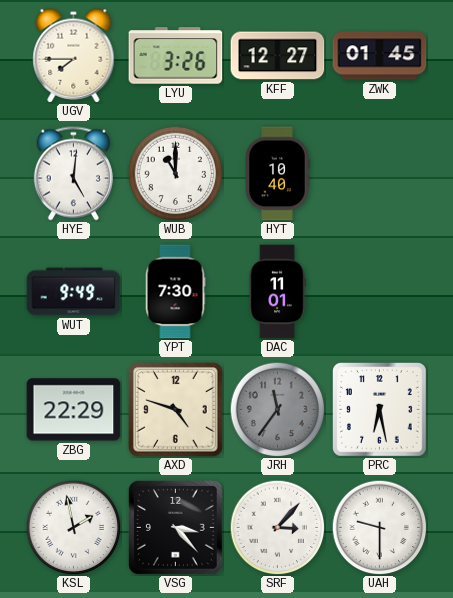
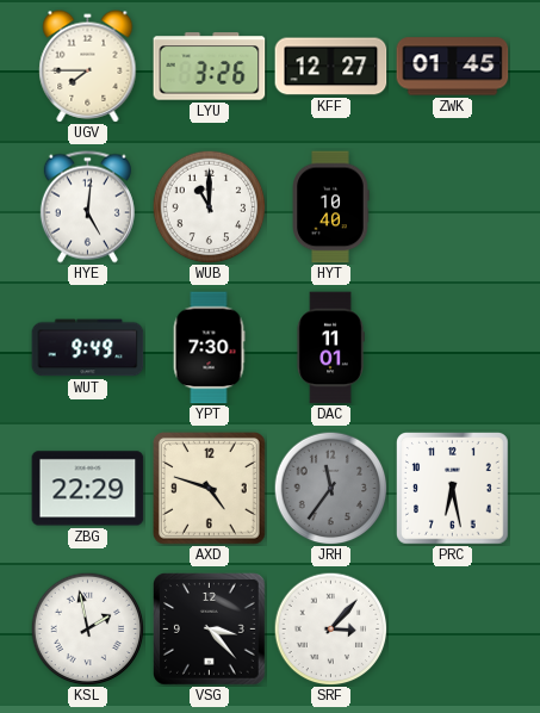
UAH: 9:30 -> none
